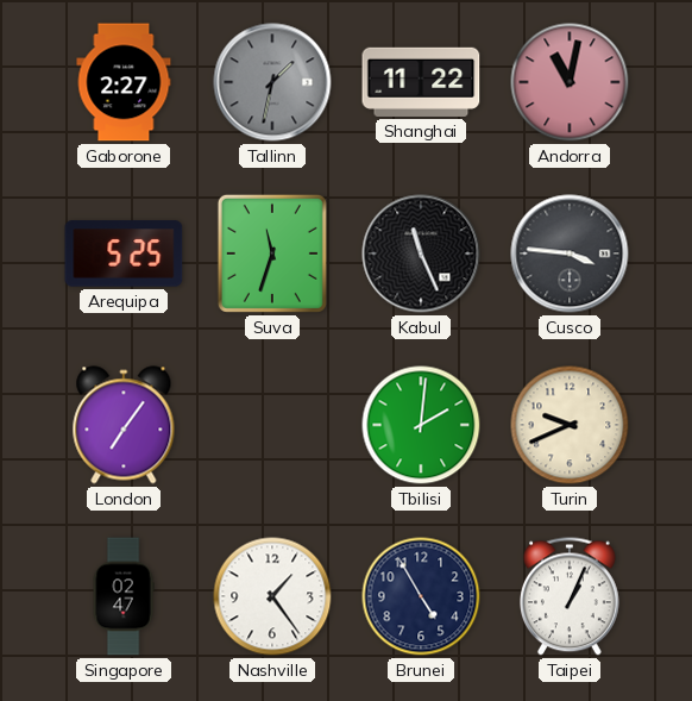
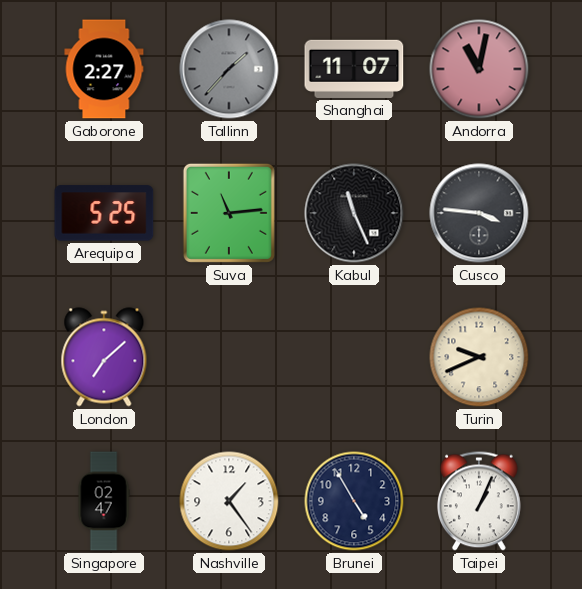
Tallinn: 1:32 -> 1:37
Shanghai: 11:22 -> 11:07
Suva: 11:33 -> 11:14
London: 7:06 -> 7:08
Tbilisi: 2:01 -> none
